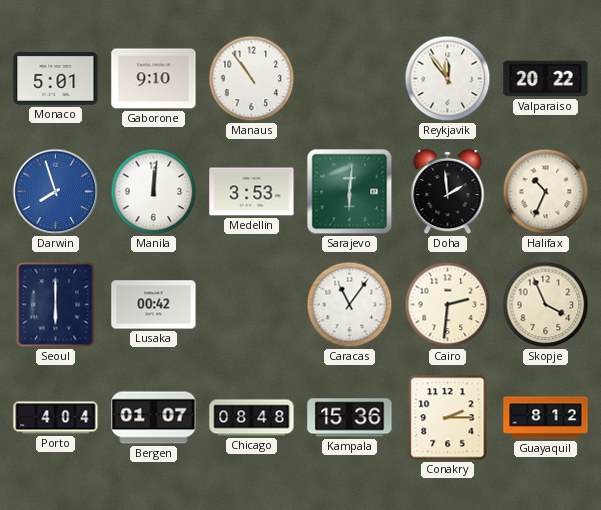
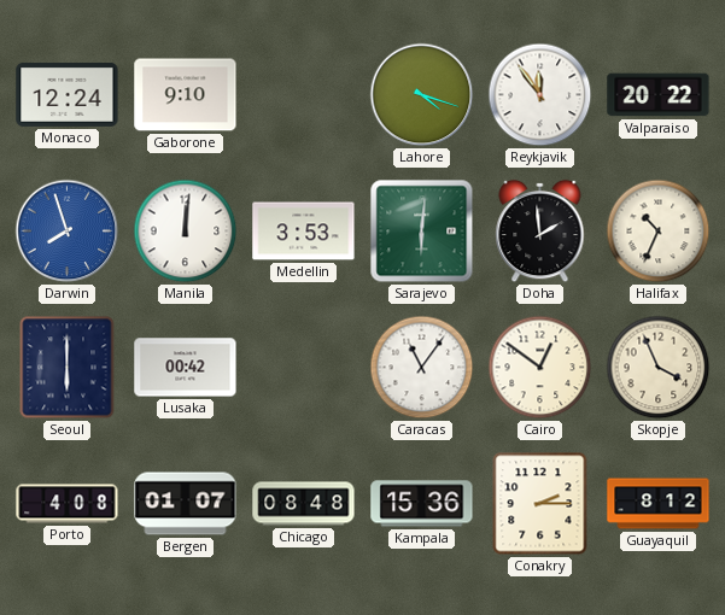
Monaco: 5:01 -> 12:24
Manaus: 10:54 -> none
Lahore: none -> 4:18
Cairo: 2:31 -> 12:51
Porto: 4:04 -> 4:08
